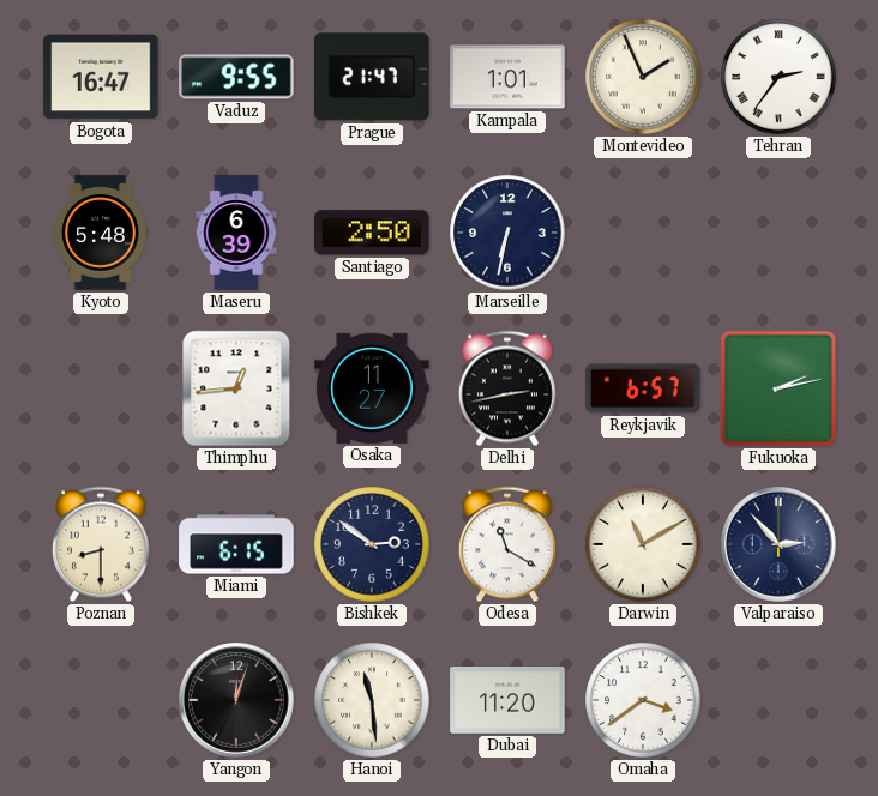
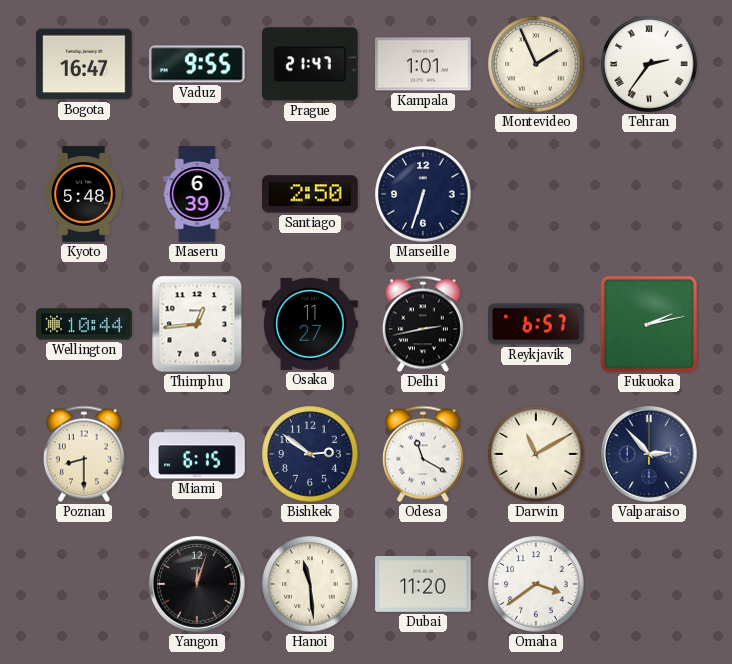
Marseille: 6:32 -> 6:33
Wellington: none -> 10:44
